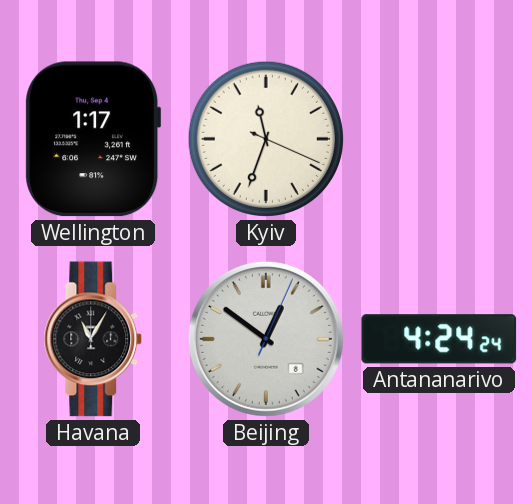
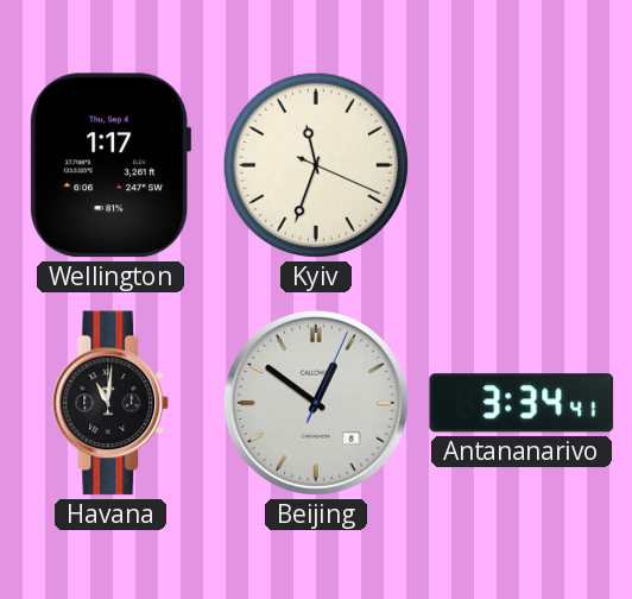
Havana: 11:05 -> 11:01
Antananarivo: 4:24 -> 3:34
